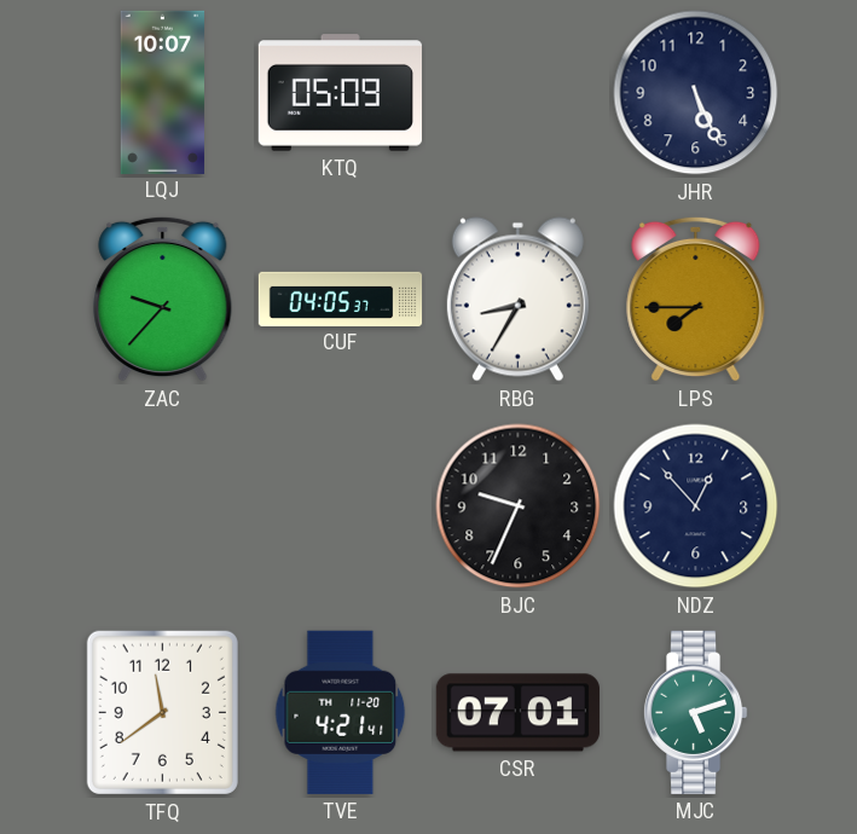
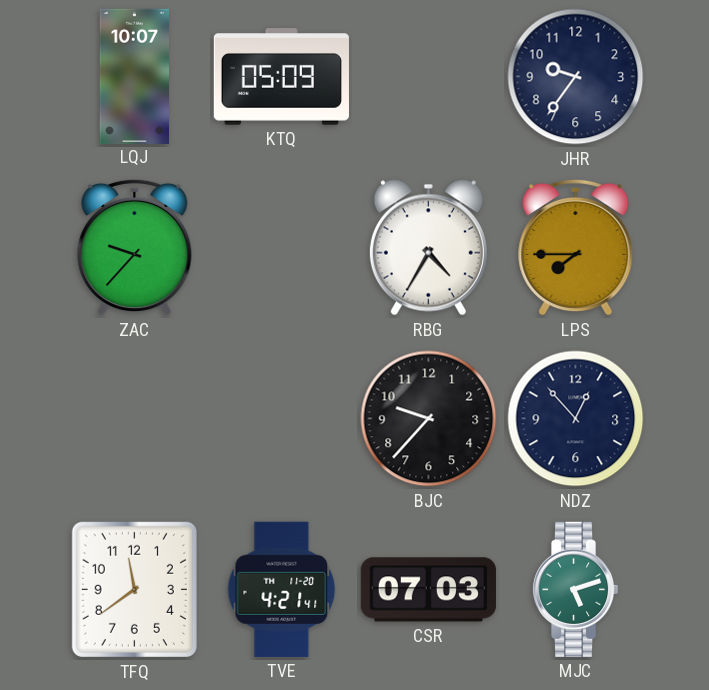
JHR: 5:26 -> 9:36
CUF: 04:05 -> none
RBG: 8:35 -> 4:35
BJC: 9:34 -> 9:37
CSR: 07:01 -> 07:03
